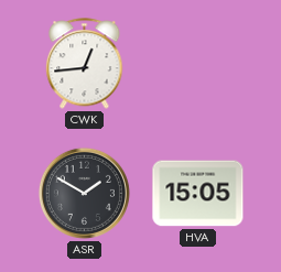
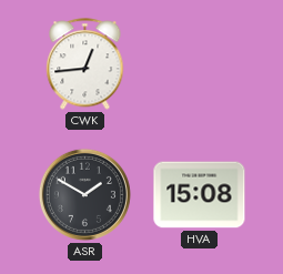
HVA: 15:05 -> 15:08
